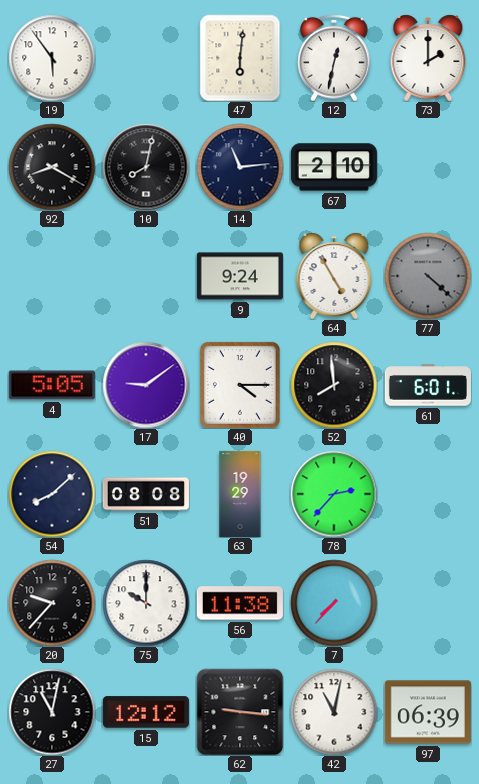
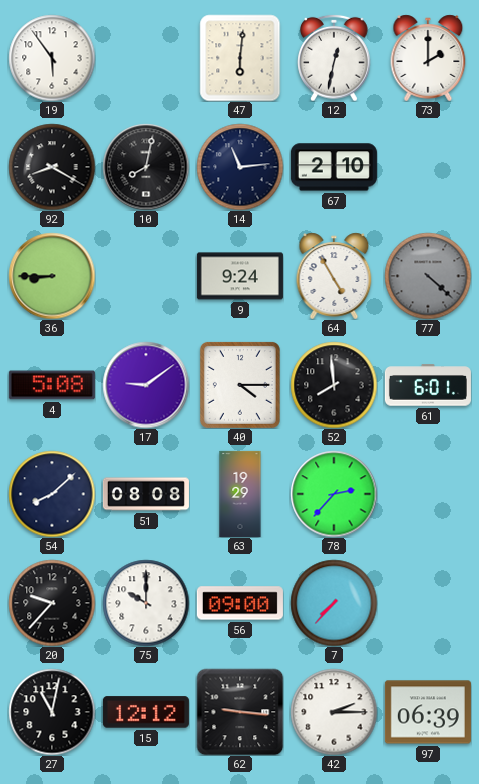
36: none -> 8:45
4: 5:05 -> 5:08
56: 11:38 -> 09:00
42: 11:02 -> 2:15
